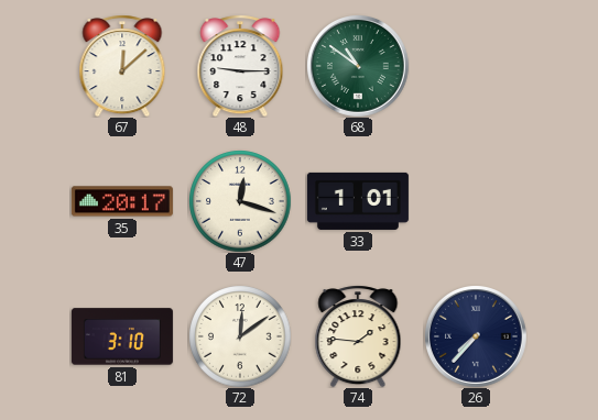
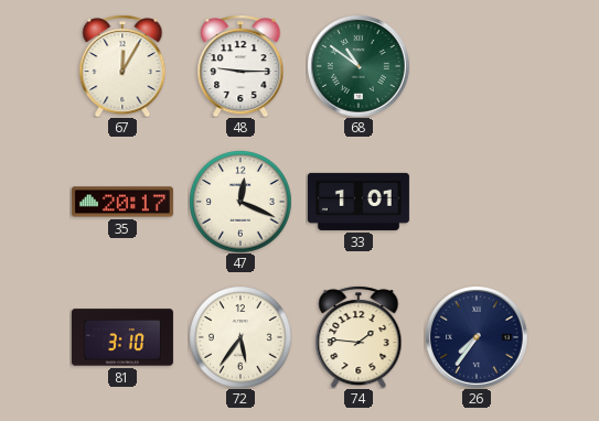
67: 12:08 -> 12:05
47: 12:18 -> 12:19
72: 12:09 -> 5:36
26: 7:37 -> 7:36
